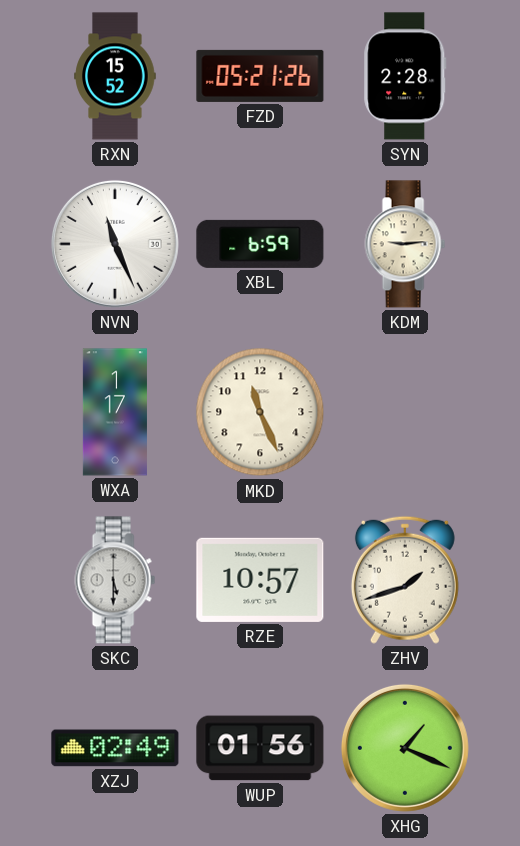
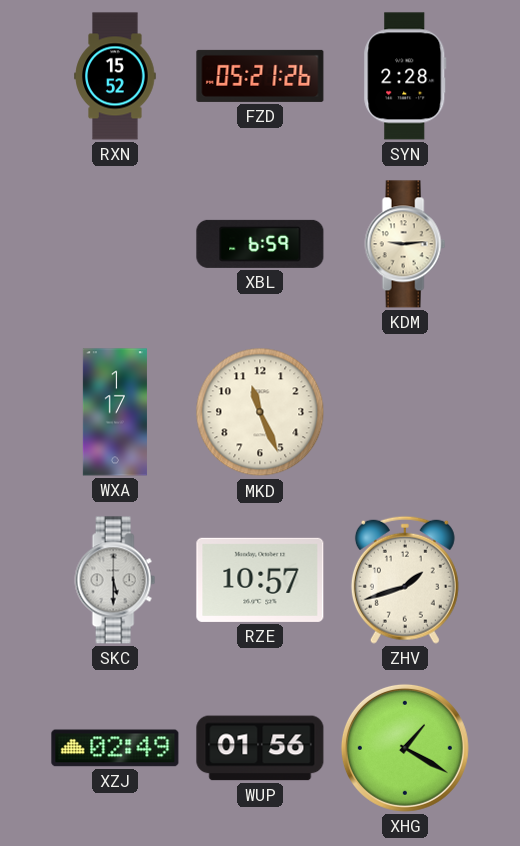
NVN: 11:26 -> none
XHG: 1:19 -> 1:20
